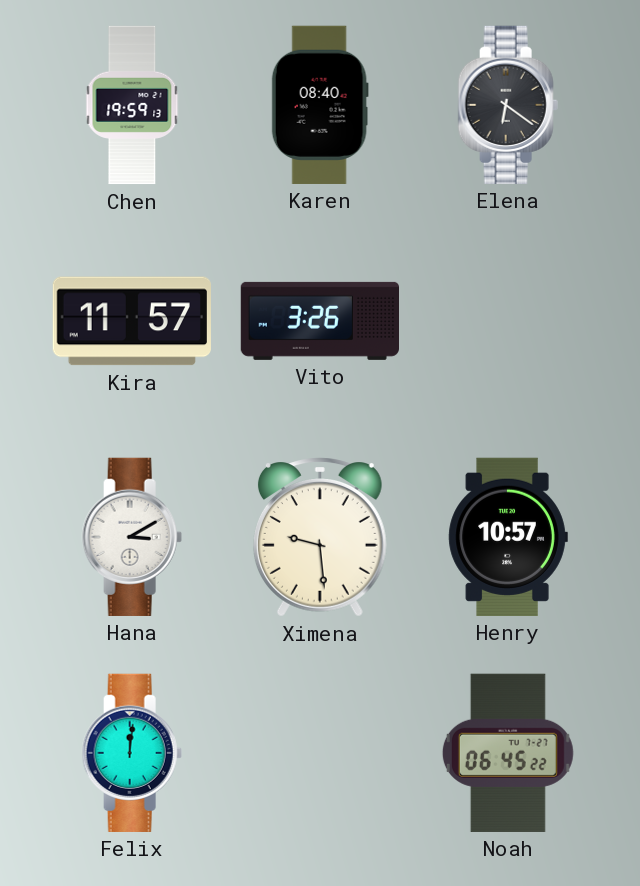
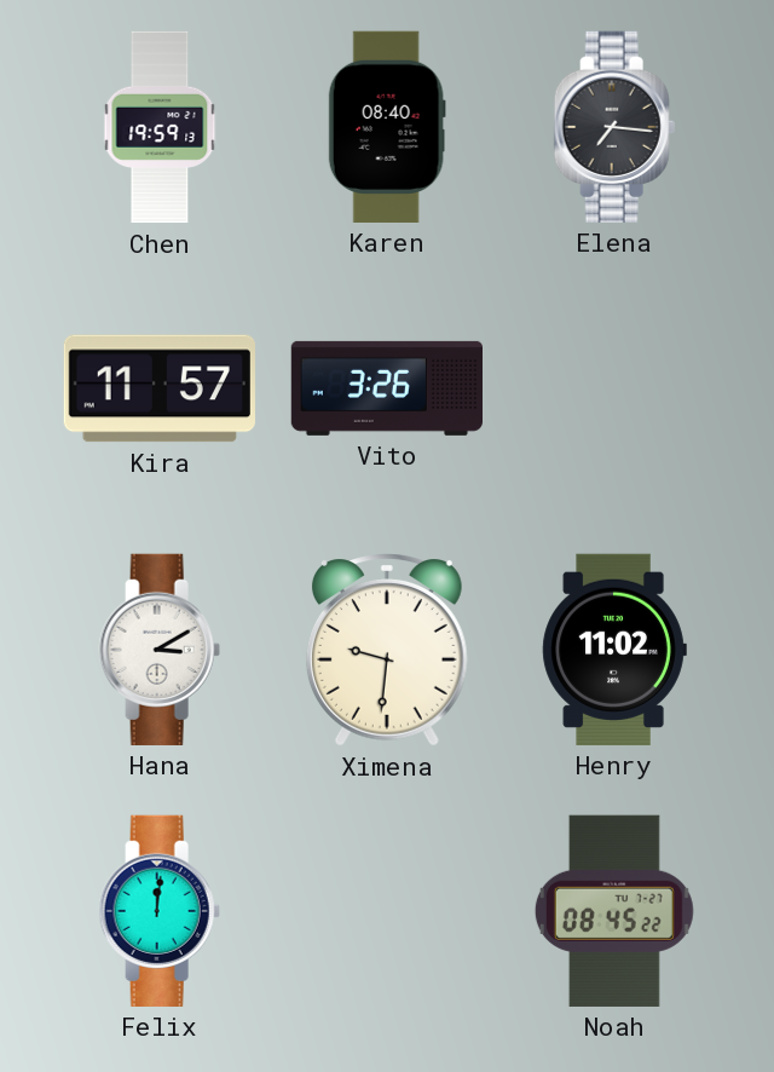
Elena: 6:21 -> 7:16
Ximena: 9:29 -> 9:31
Henry: 10:57 -> 11:02
Noah: 06:45 -> 08:45
